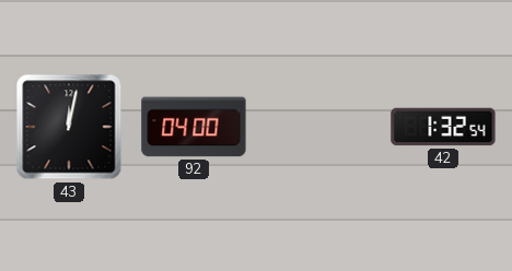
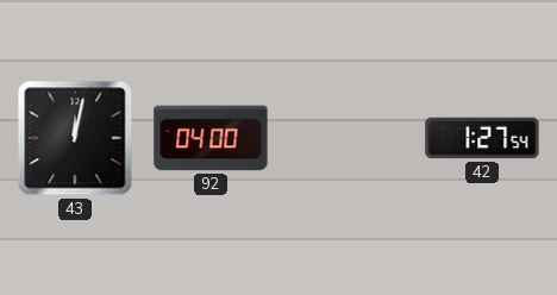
42: 1:32 -> 1:27
